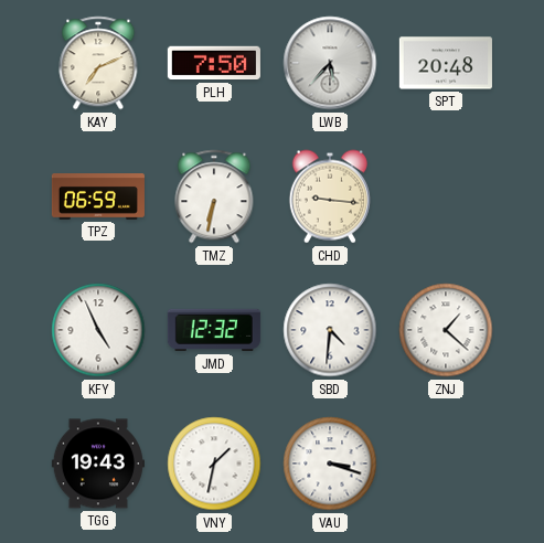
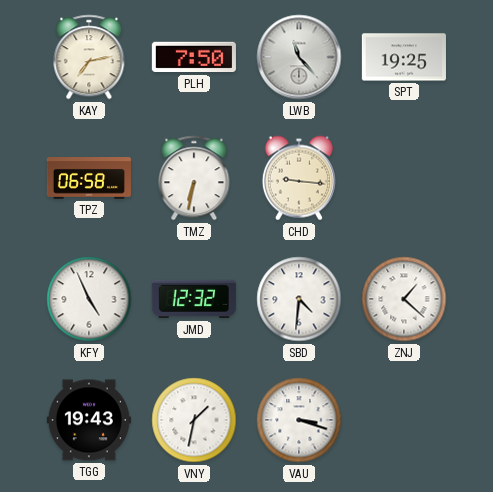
KAY: 7:11 -> 7:13
LWB: 5:37 -> 11:23
SPT: 20:48 -> 19:25
TPZ: 06:59 -> 06:58
